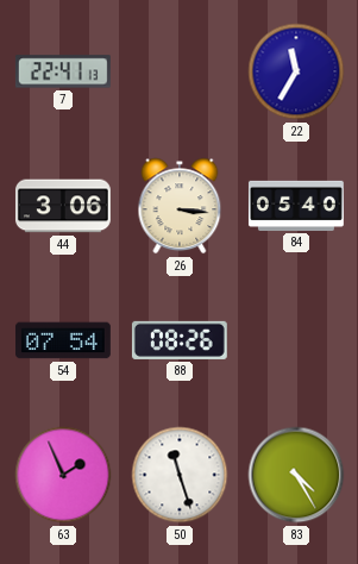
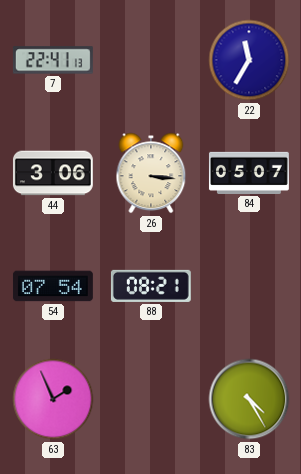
84: 05:40 -> 05:07
88: 08:26 -> 08:21
50: 11:27 -> none
